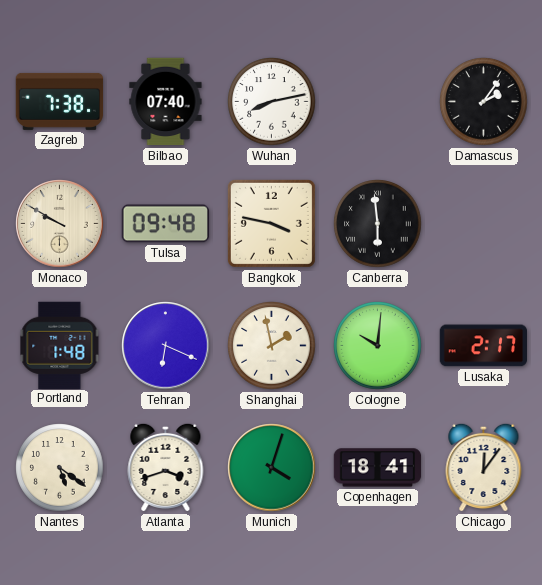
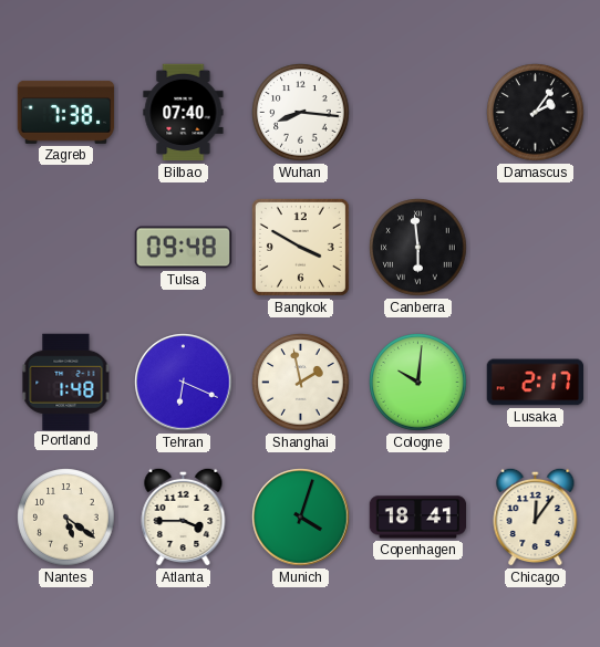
Wuhan: 8:13 -> 8:16
Monaco: 9:50 -> none
Bangkok: 3:47 -> 3:50
Atlanta: 3:42 -> 3:45
